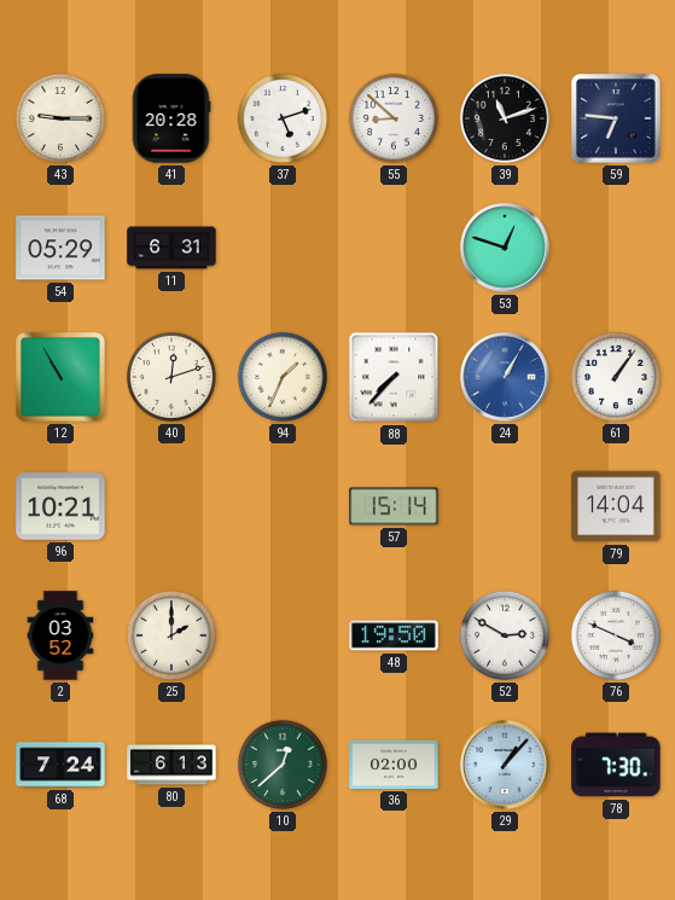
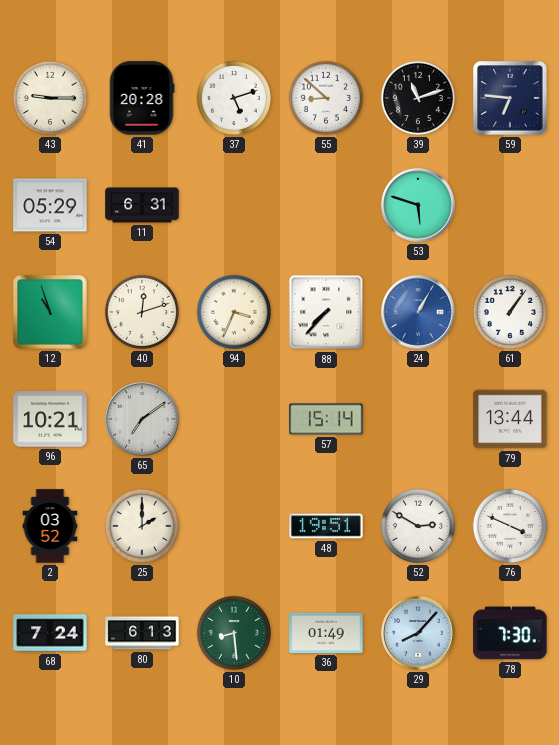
53: 12:48 -> 5:48
12: 10:55 -> 10:57
94: 1:34 -> 3:34
65: none -> 7:09
79: 14:04 -> 13:44
48: 19:50 -> 19:51
10: 12:38 -> 8:29
36: 02:00 -> 01:49
29: 1:07 -> 8:07
